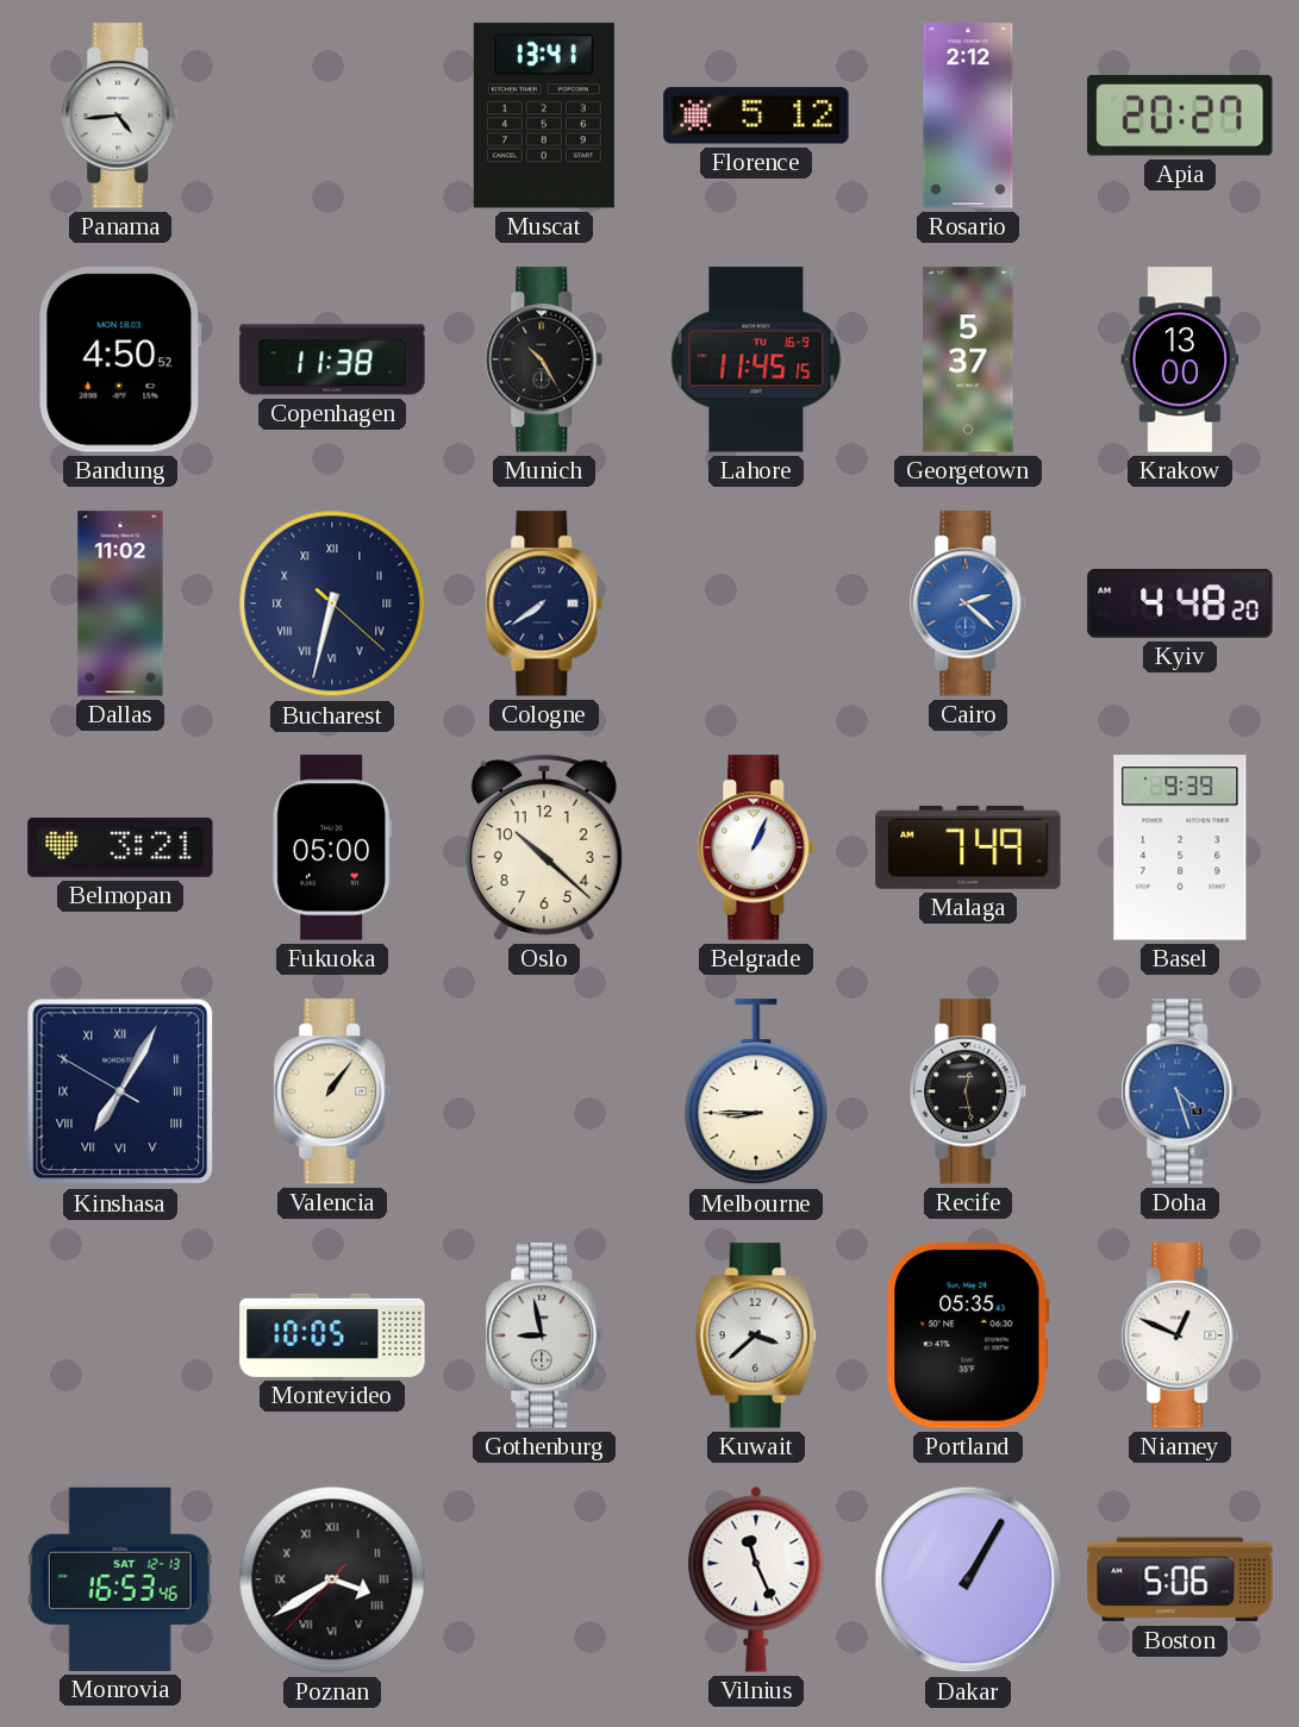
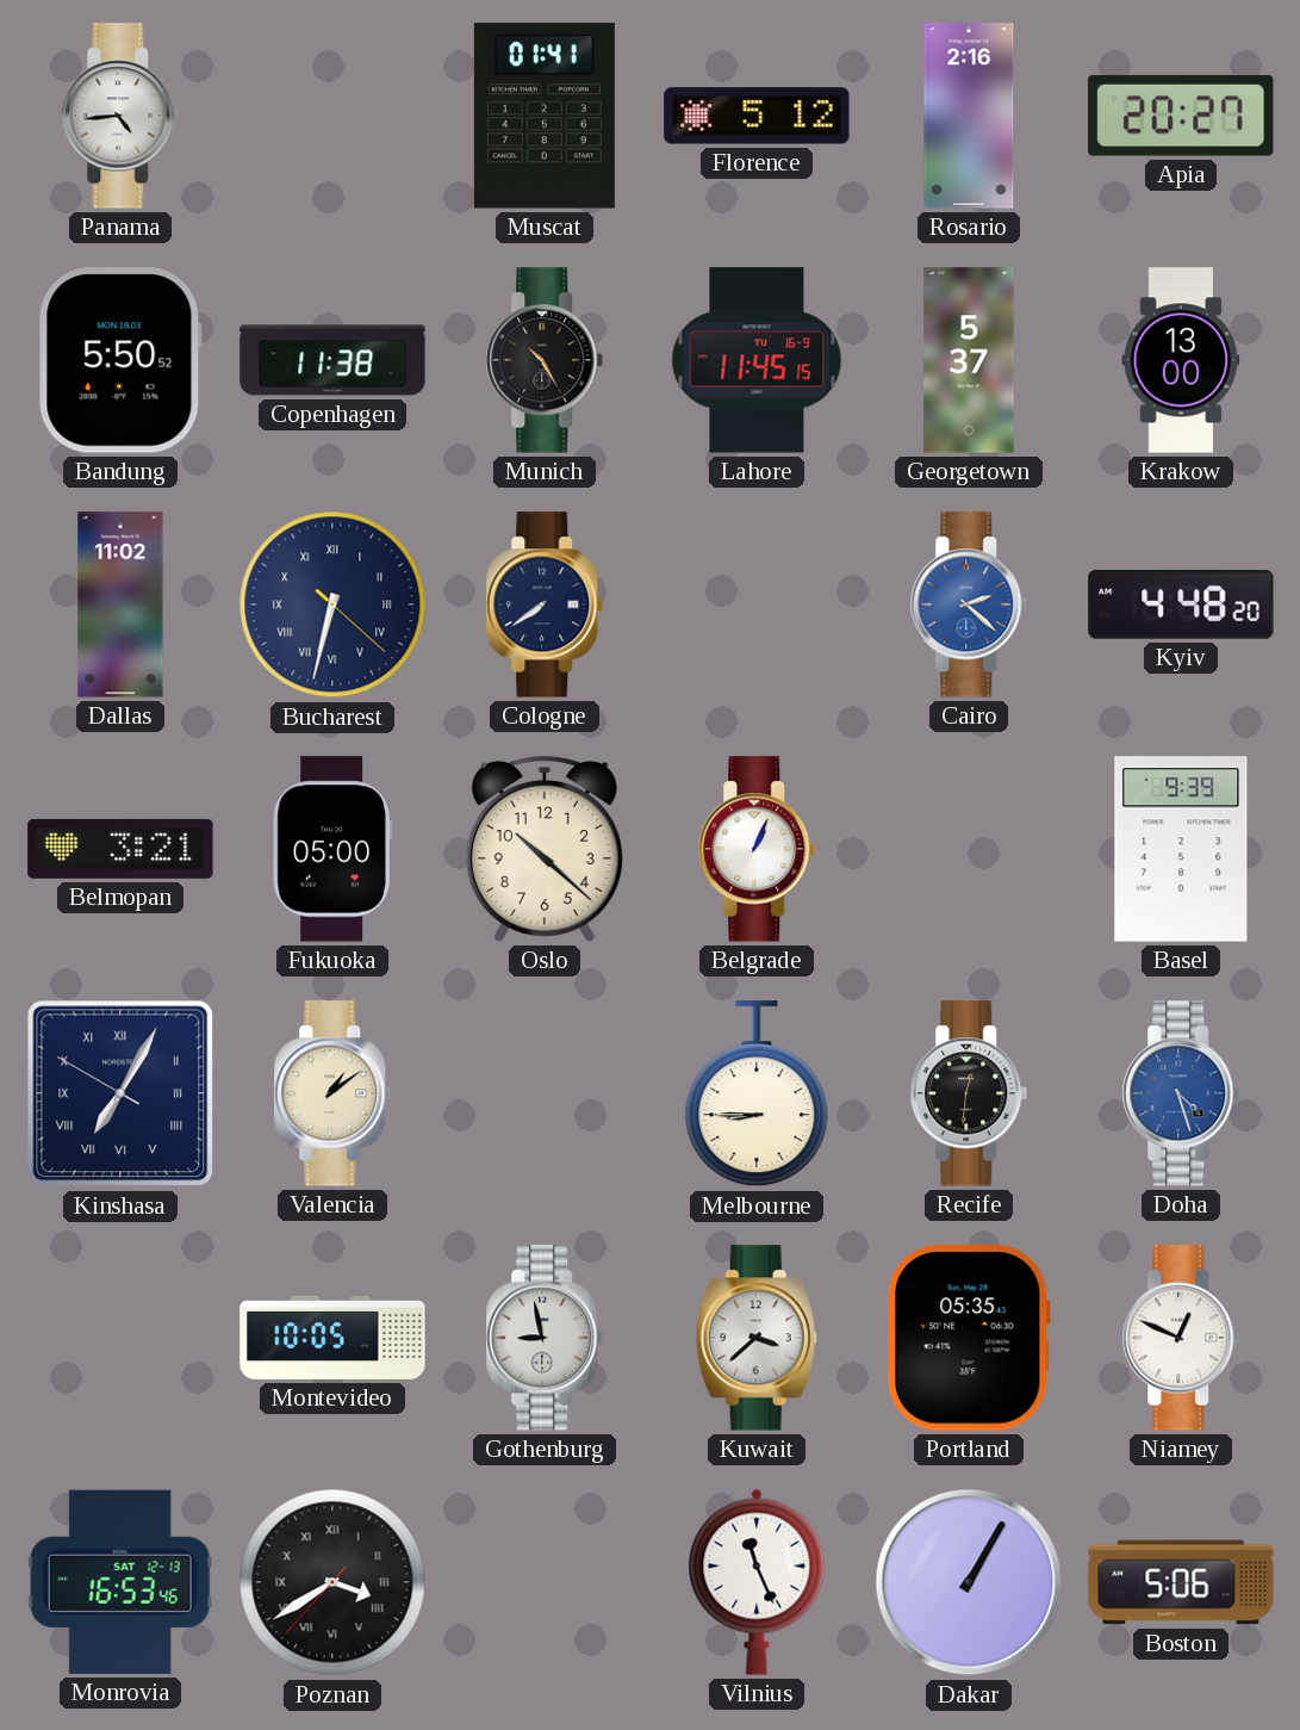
Muscat: 13:41 -> 01:41
Rosario: 2:12 -> 2:16
Bandung: 4:50 -> 5:50
Malaga: 7:49 -> none
Valencia: 1:06 -> 1:09
Recife: 12:28 -> 12:31
